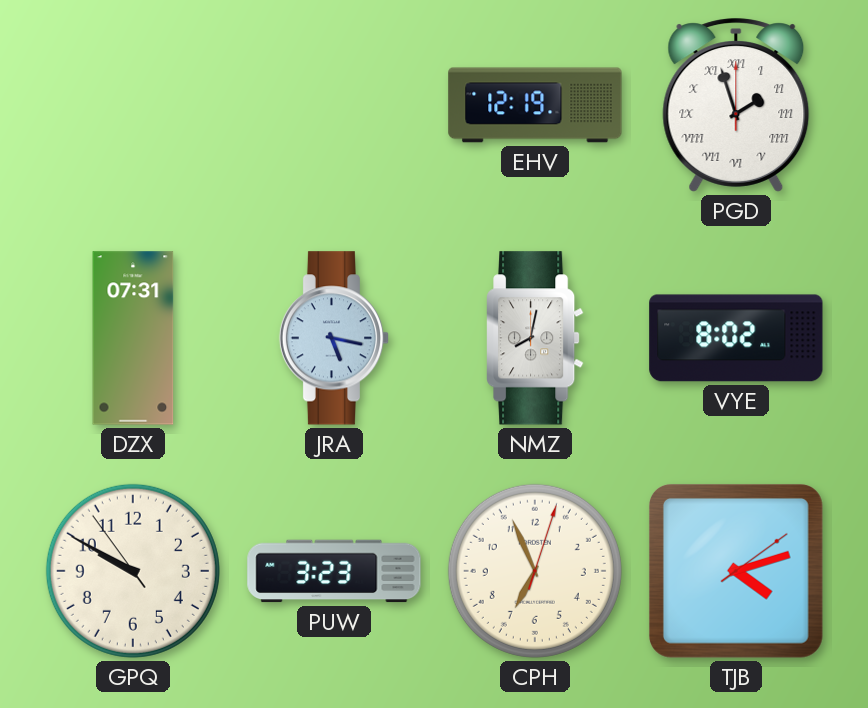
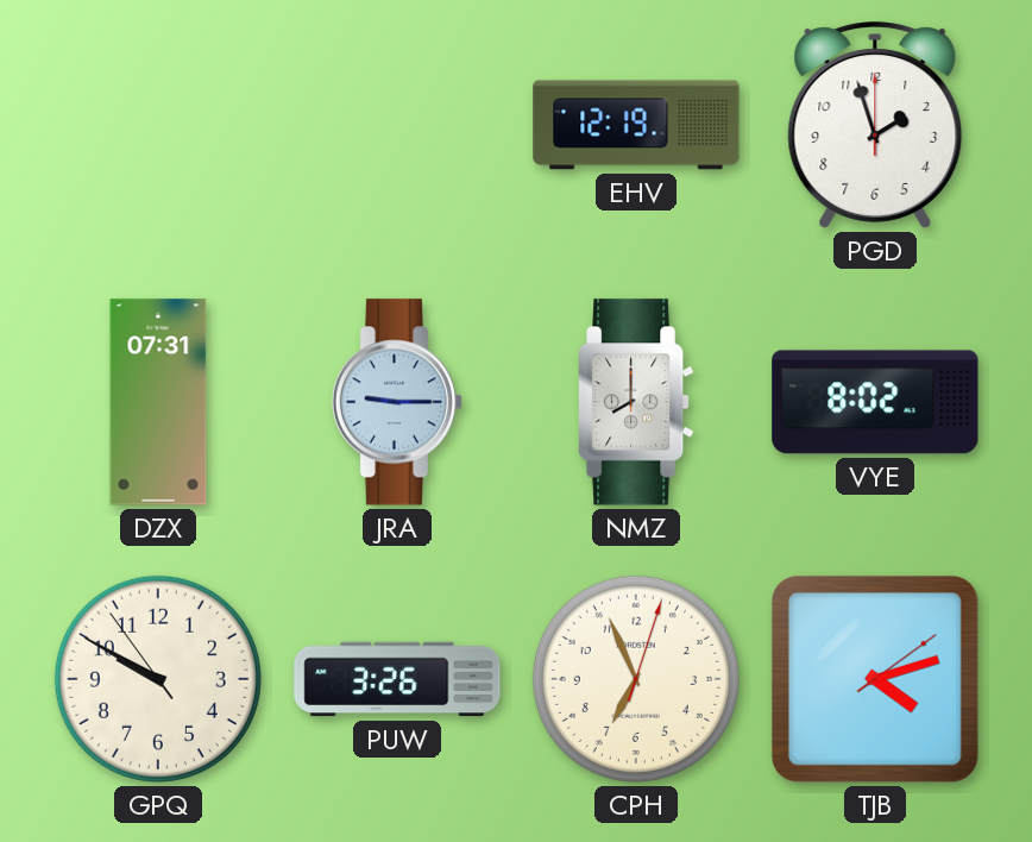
PGD numerals: Roman -> Arabic
JRA: 5:17 -> 9:15
NMZ: 8:02 -> 8:00
PUW: 3:23 -> 3:26
